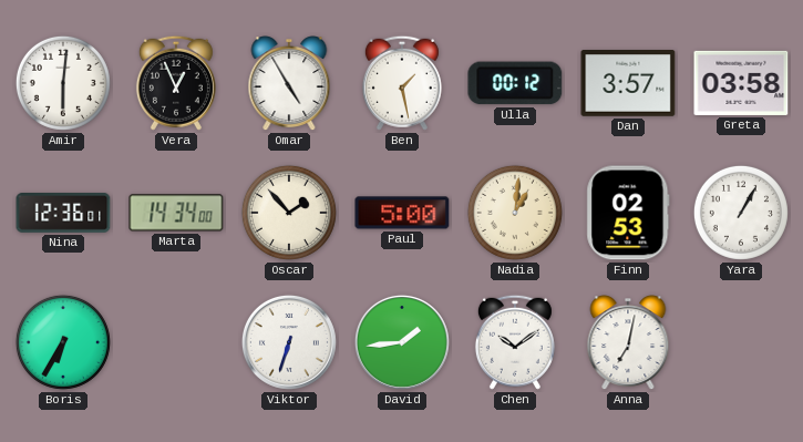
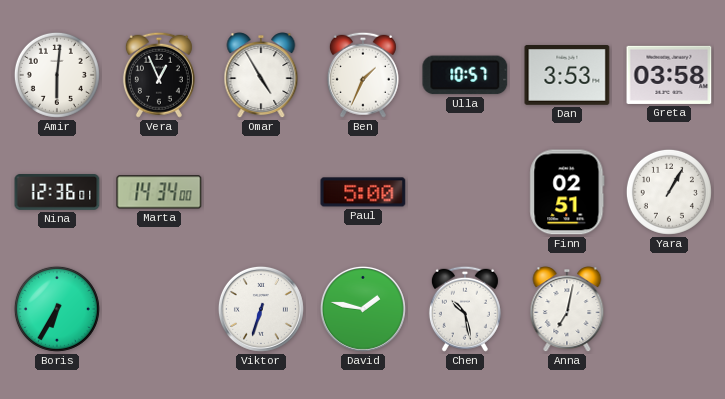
Ben: 1:28 -> 1:34
Ulla: 00:12 -> 10:57
Dan: 3:57 -> 3:53
Oscar: 1:53 -> none
Nadia: 1:01 -> none
Finn: 02:53 -> 02:51
David: 1:44 -> 1:47
Chen: 10:09 -> 10:28
